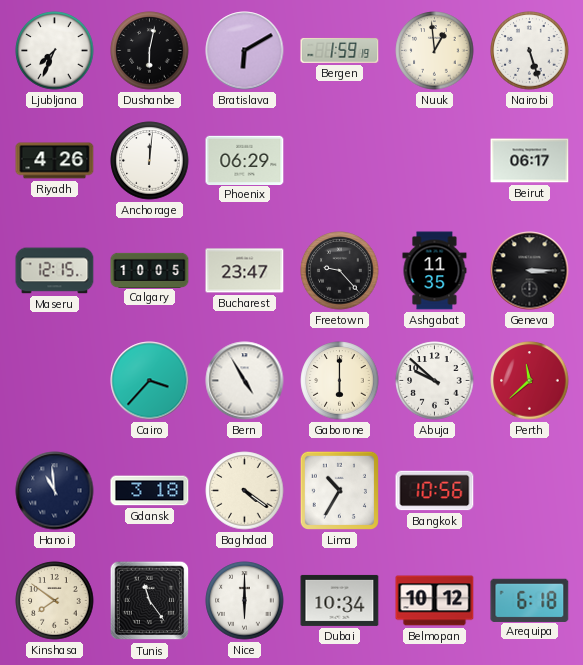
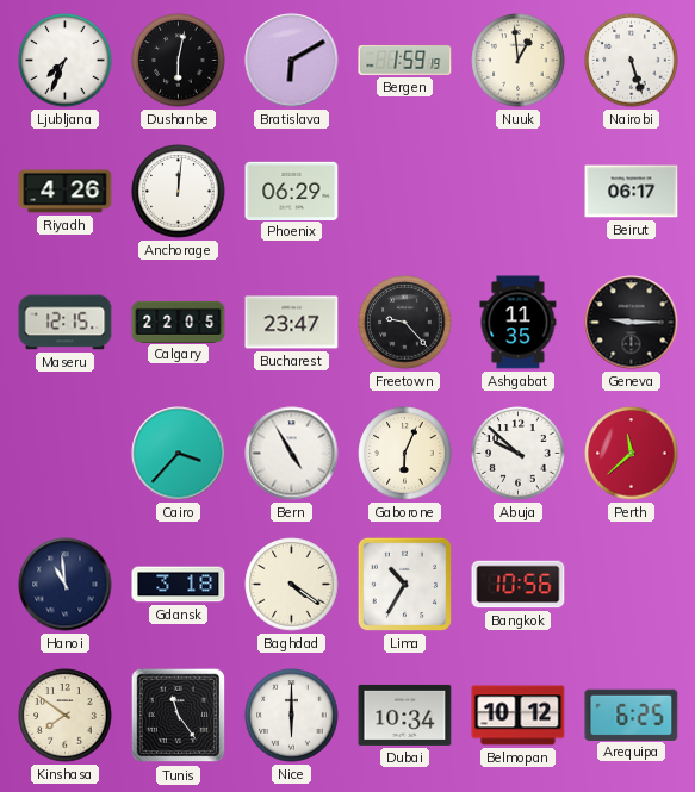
Calgary: 10:05 -> 22:05
Geneva: 3:15 -> 9:15
Gaborone: 6:00 -> 6:04
Arequipa: 6:18 -> 6:25
